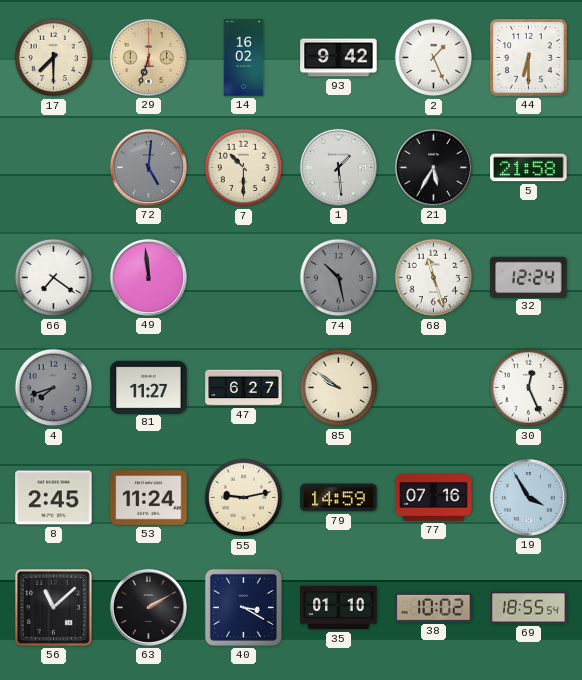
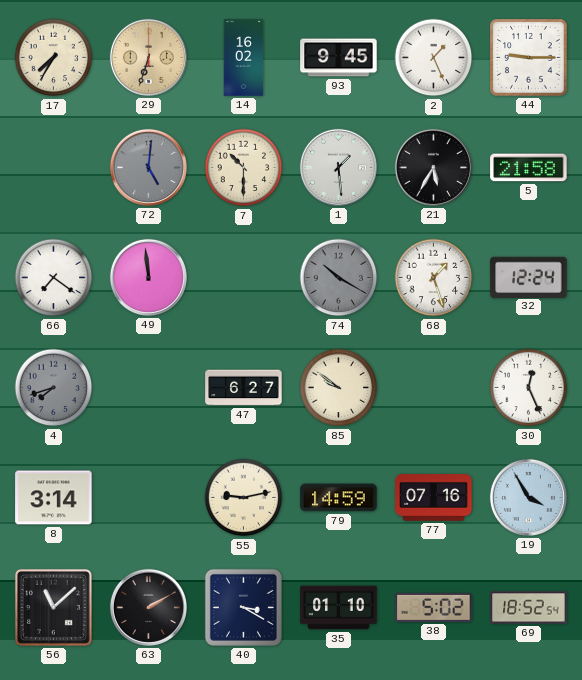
17: 7:30 -> 7:35
93: 9:42 -> 9:45
44: 6:30 -> 9:15
74: 10:28 -> 10:20
68: 11:27 -> 1:27
81: 11:27 -> none
8: 2:45 -> 3:14
53: 11:24 -> none
38: 10:02 -> 5:02
69: 18:55 -> 18:52
